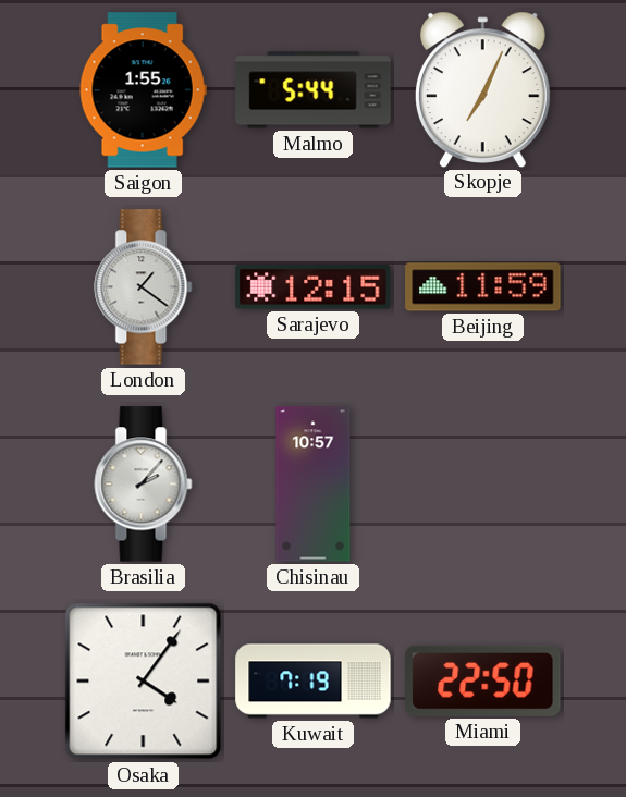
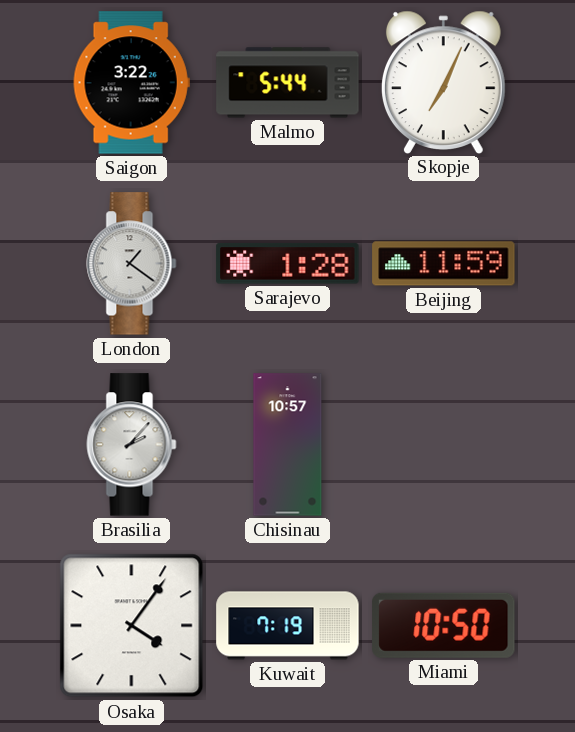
Saigon: 1:55 -> 3:22
Sarajevo: 12:15 -> 1:28
Miami: 22:50 -> 10:50
